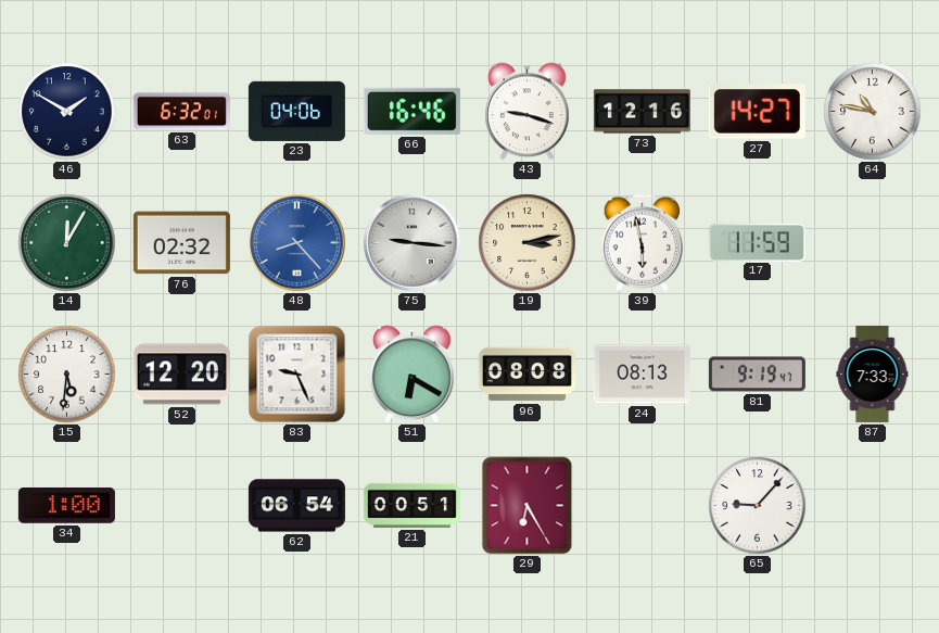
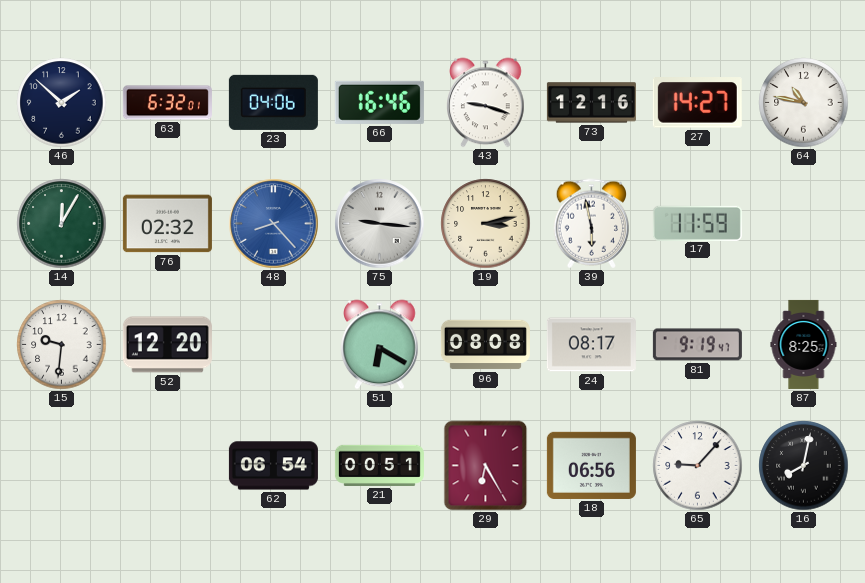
46: 1:50 -> 1:52
15: 5:31 -> 9:31
83: 9:26 -> none
24: 08:13 -> 08:17
87: 7:33 -> 8:25
34: 1:00 -> none
18: none -> 06:56
16: none -> 8:02
